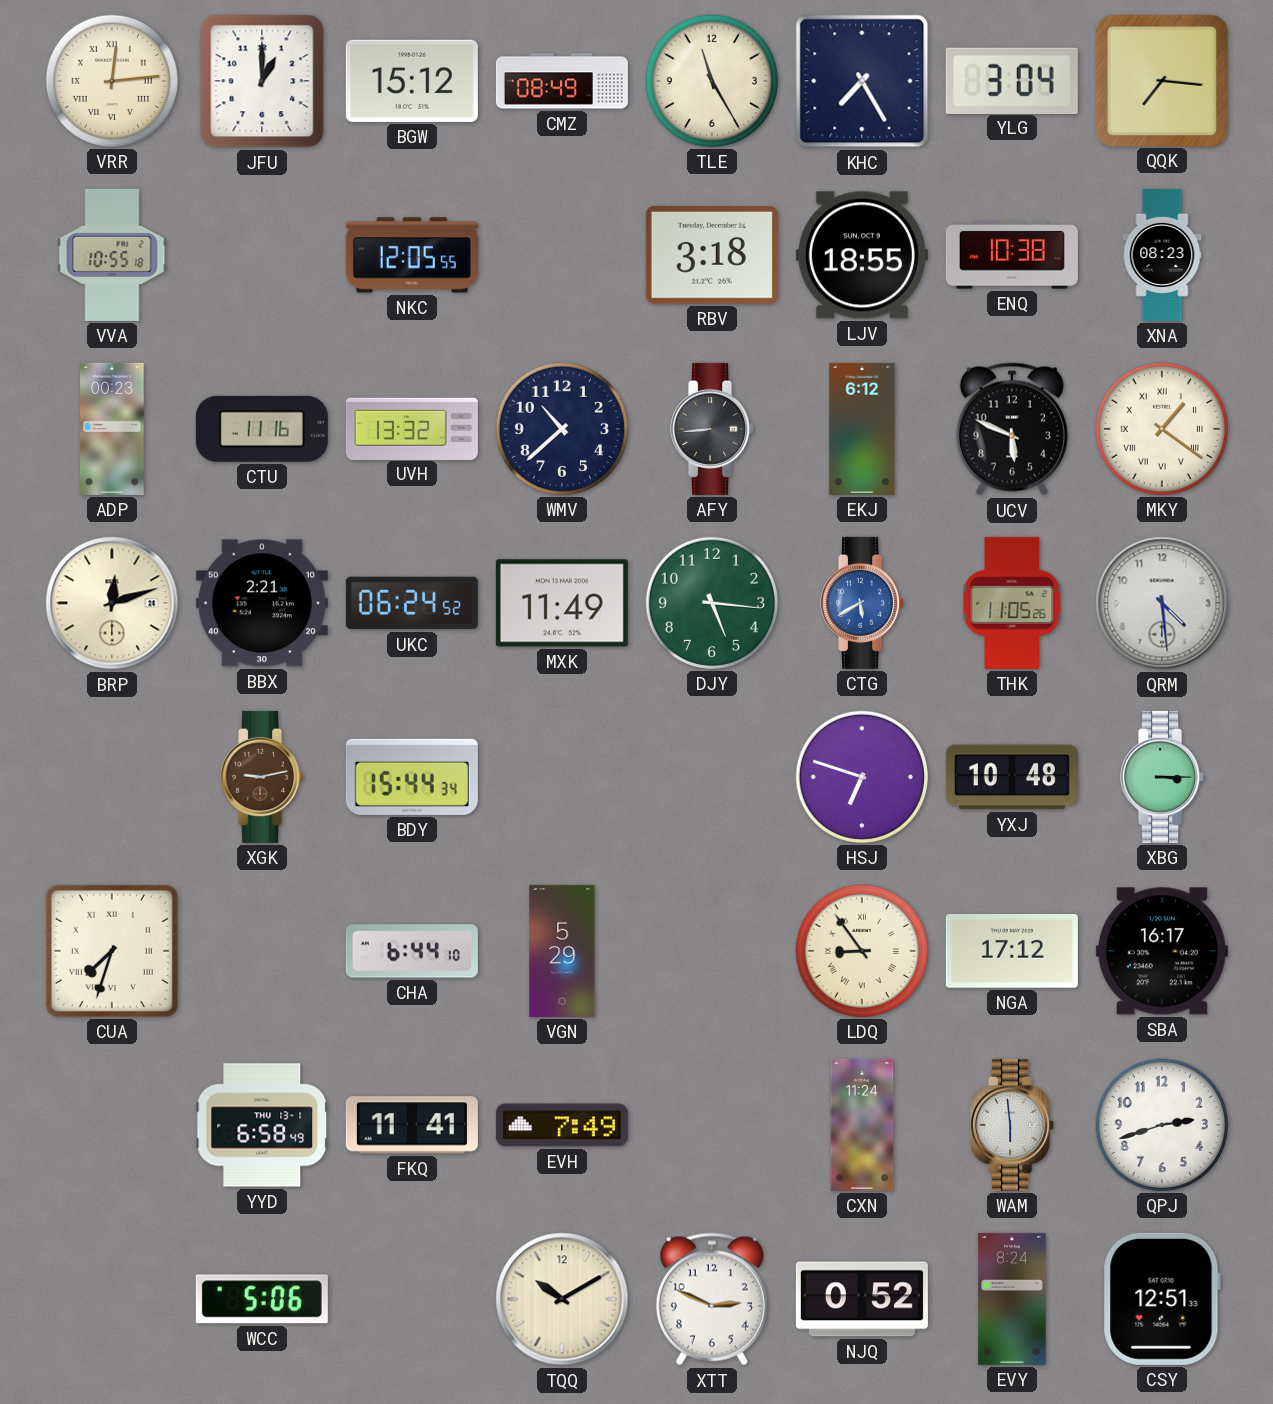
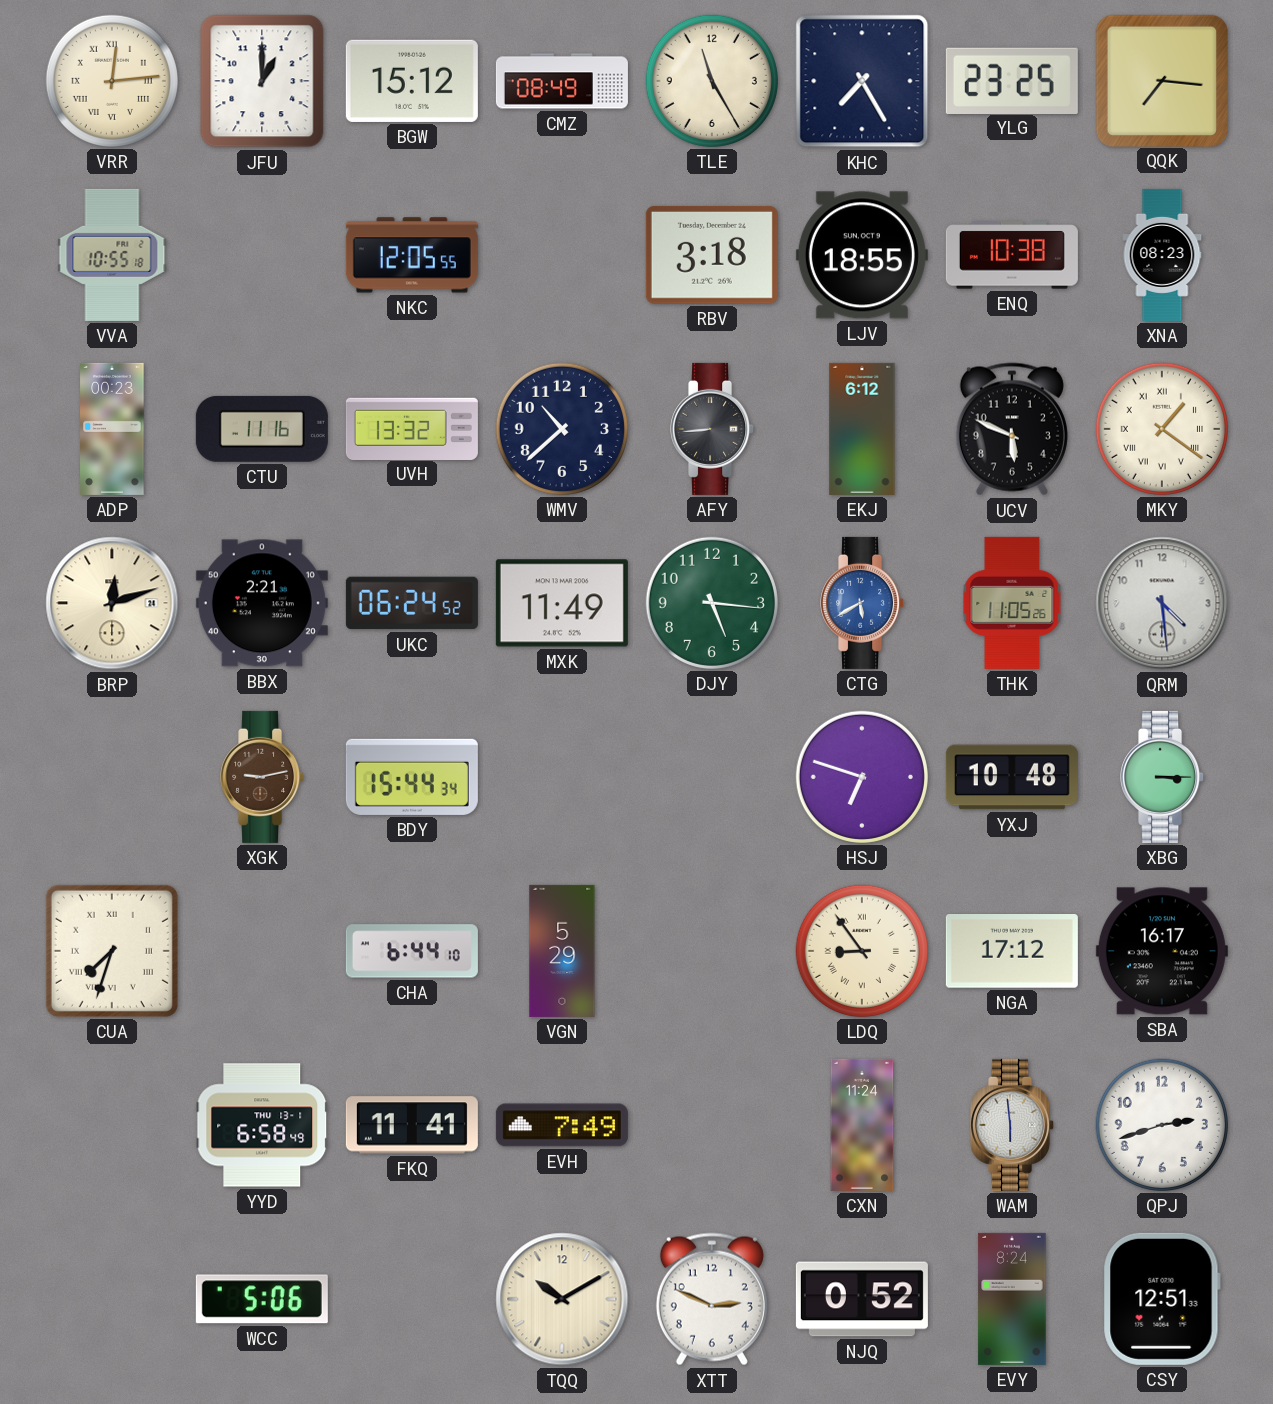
YLG: 3:04 -> 23:25
